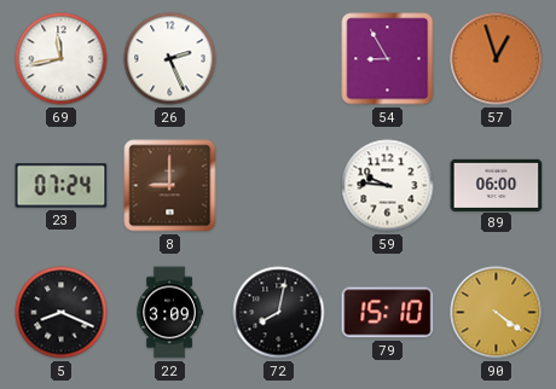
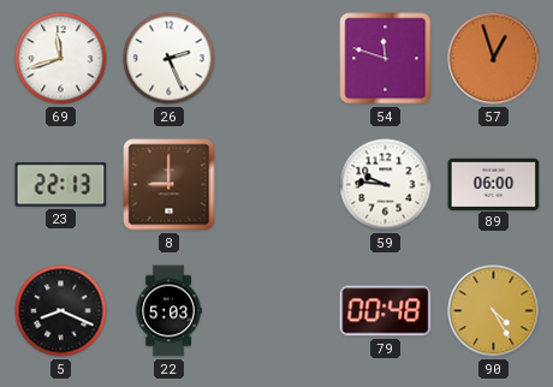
69: 11:43 -> 11:42
54: 8:55 -> 11:48
23: 07:24 -> 22:13
22: 3:09 -> 5:03
72: 8:02 -> none
79: 15:10 -> 00:48
90: 4:21 -> 4:25
